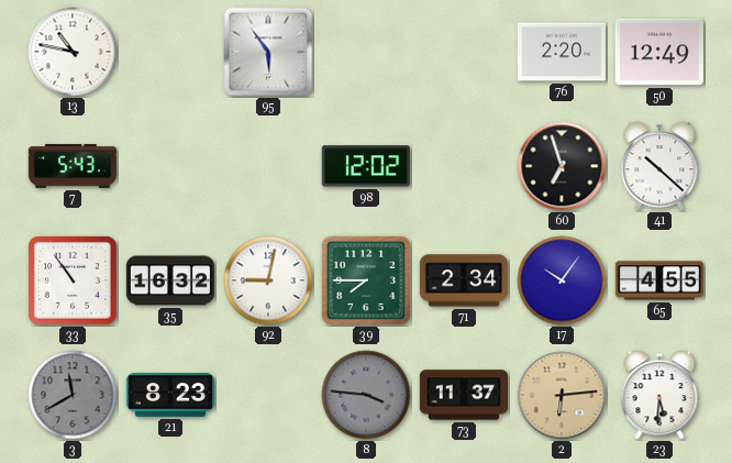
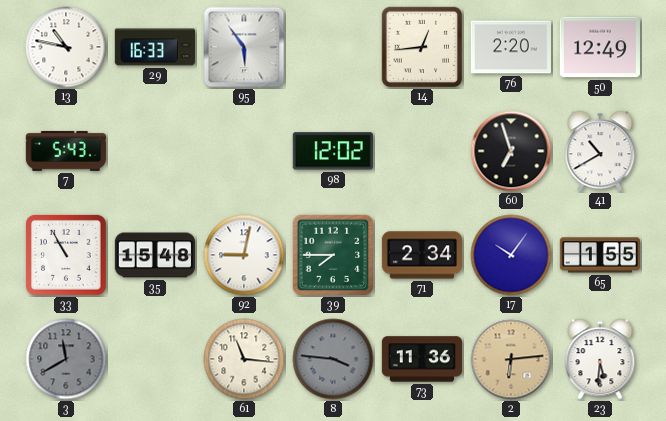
29: none -> 16:33
14: none -> 12:44
41: 10:22 -> 10:40
33: 10:54 -> 10:55
35: 16:32 -> 15:48
65: 4:55 -> 1:55
21: 8:23 -> none
61: none -> 11:16
73: 11:37 -> 11:36
